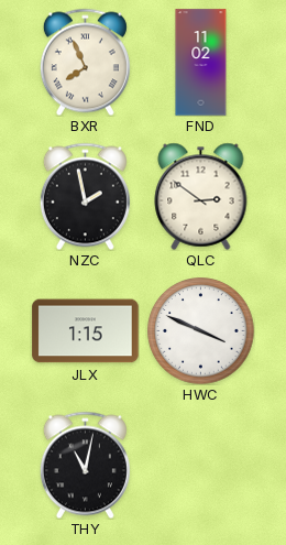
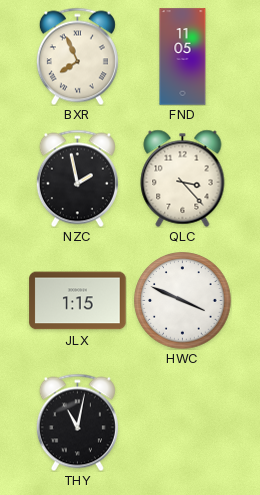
FND: 11:02 -> 11:05
QLC: 2:51 -> 3:23
